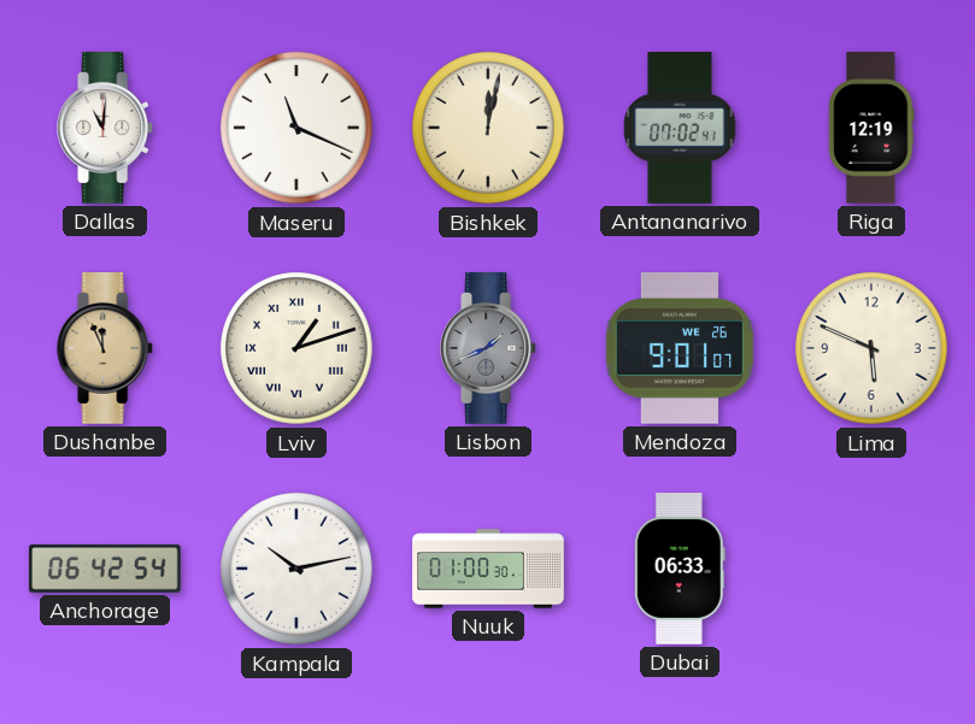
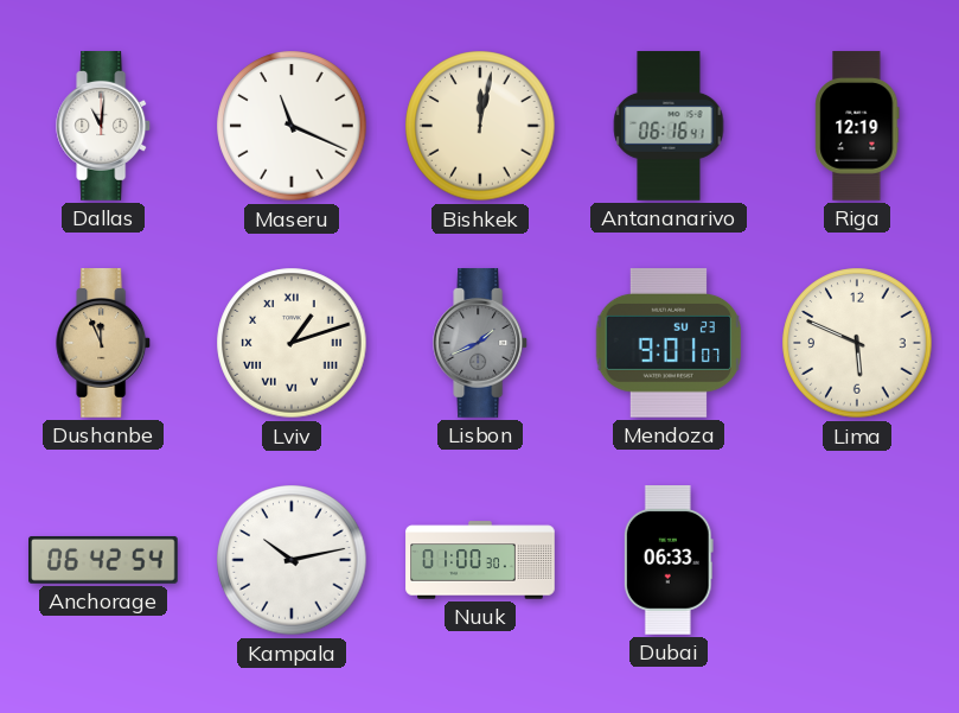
Antananarivo: 07:02 -> 06:16
Mendoza date: WE 26 -> SU 23
